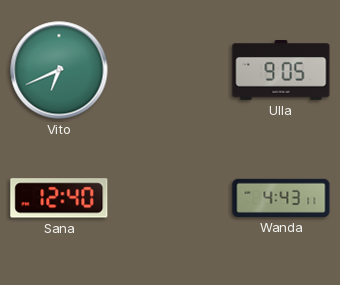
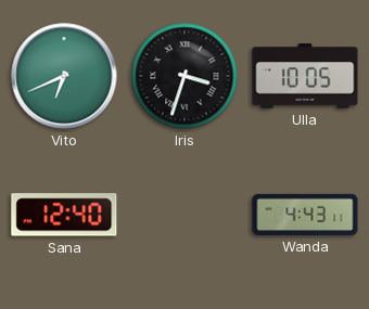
Iris: none -> 3:33
Ulla: 9:05 -> 10:05
